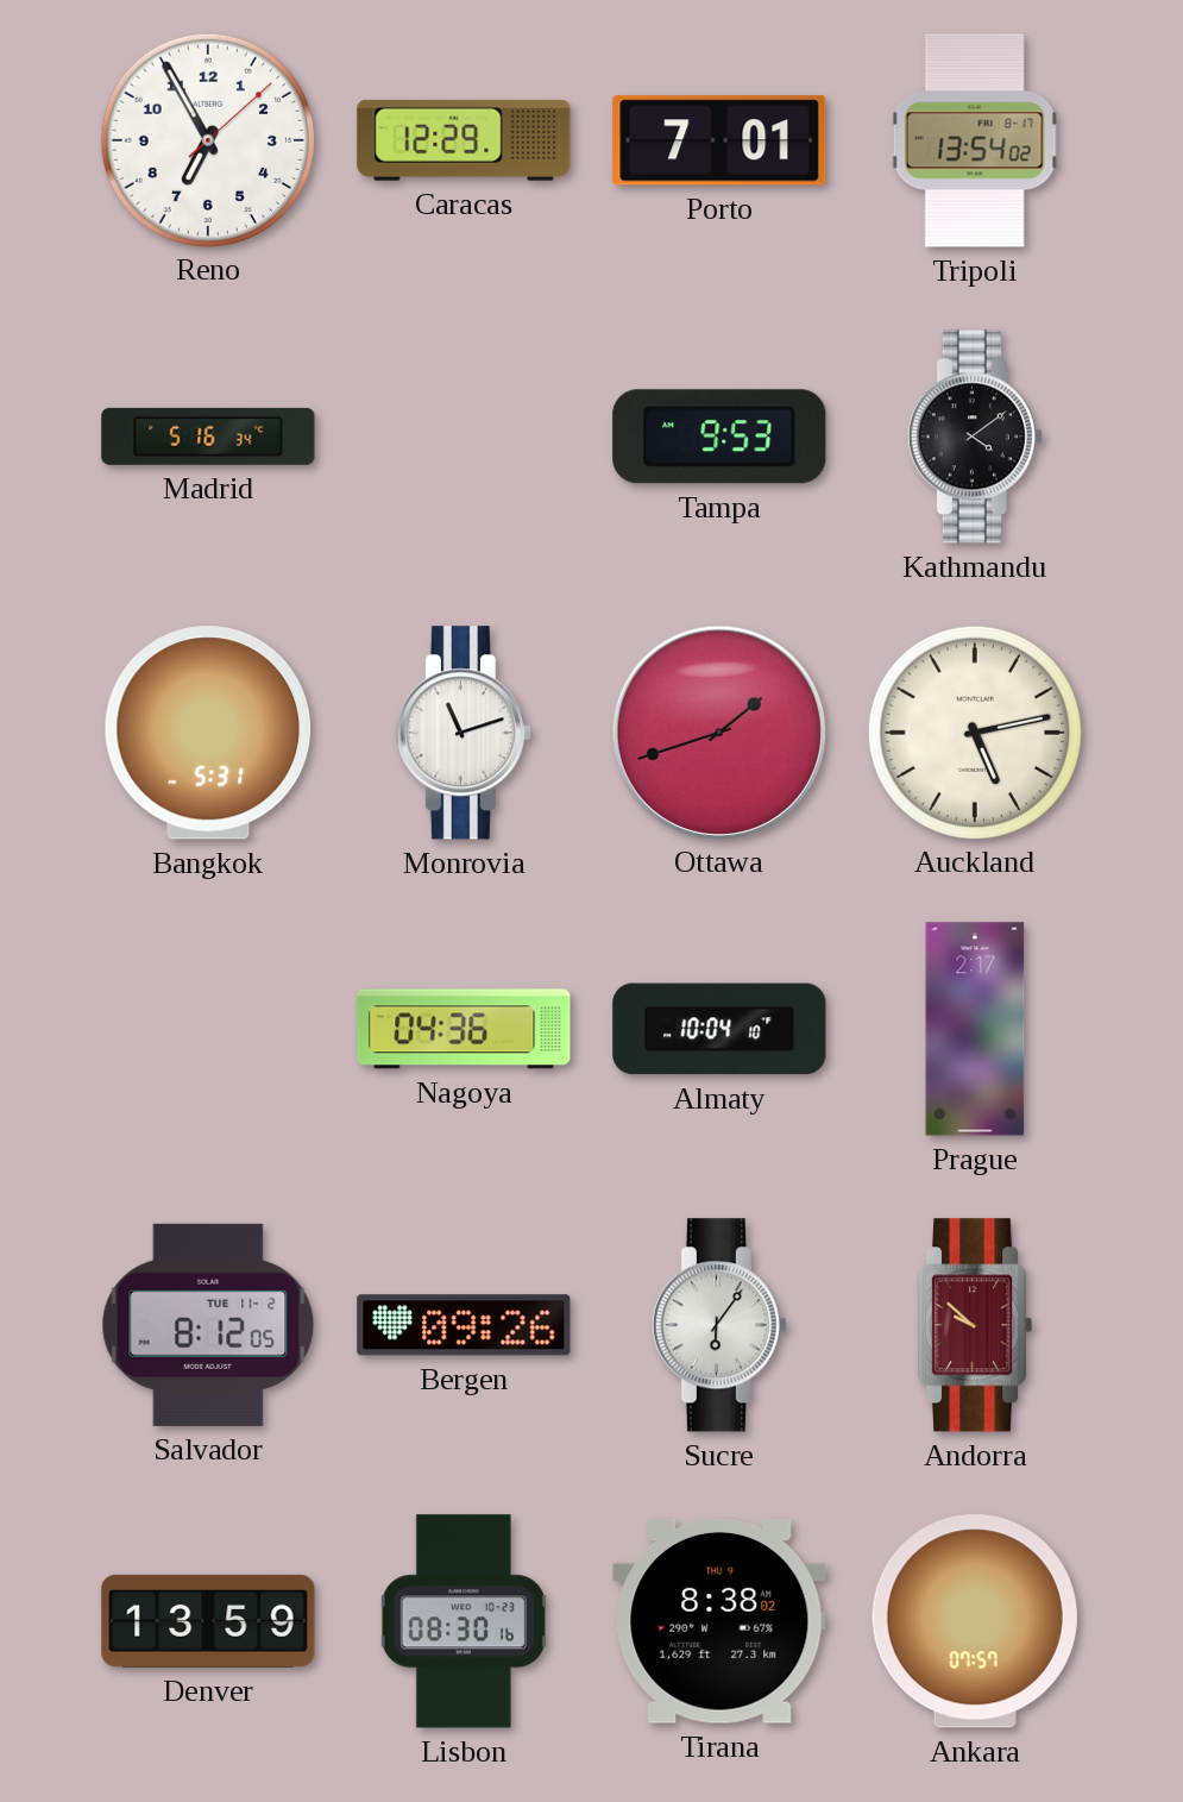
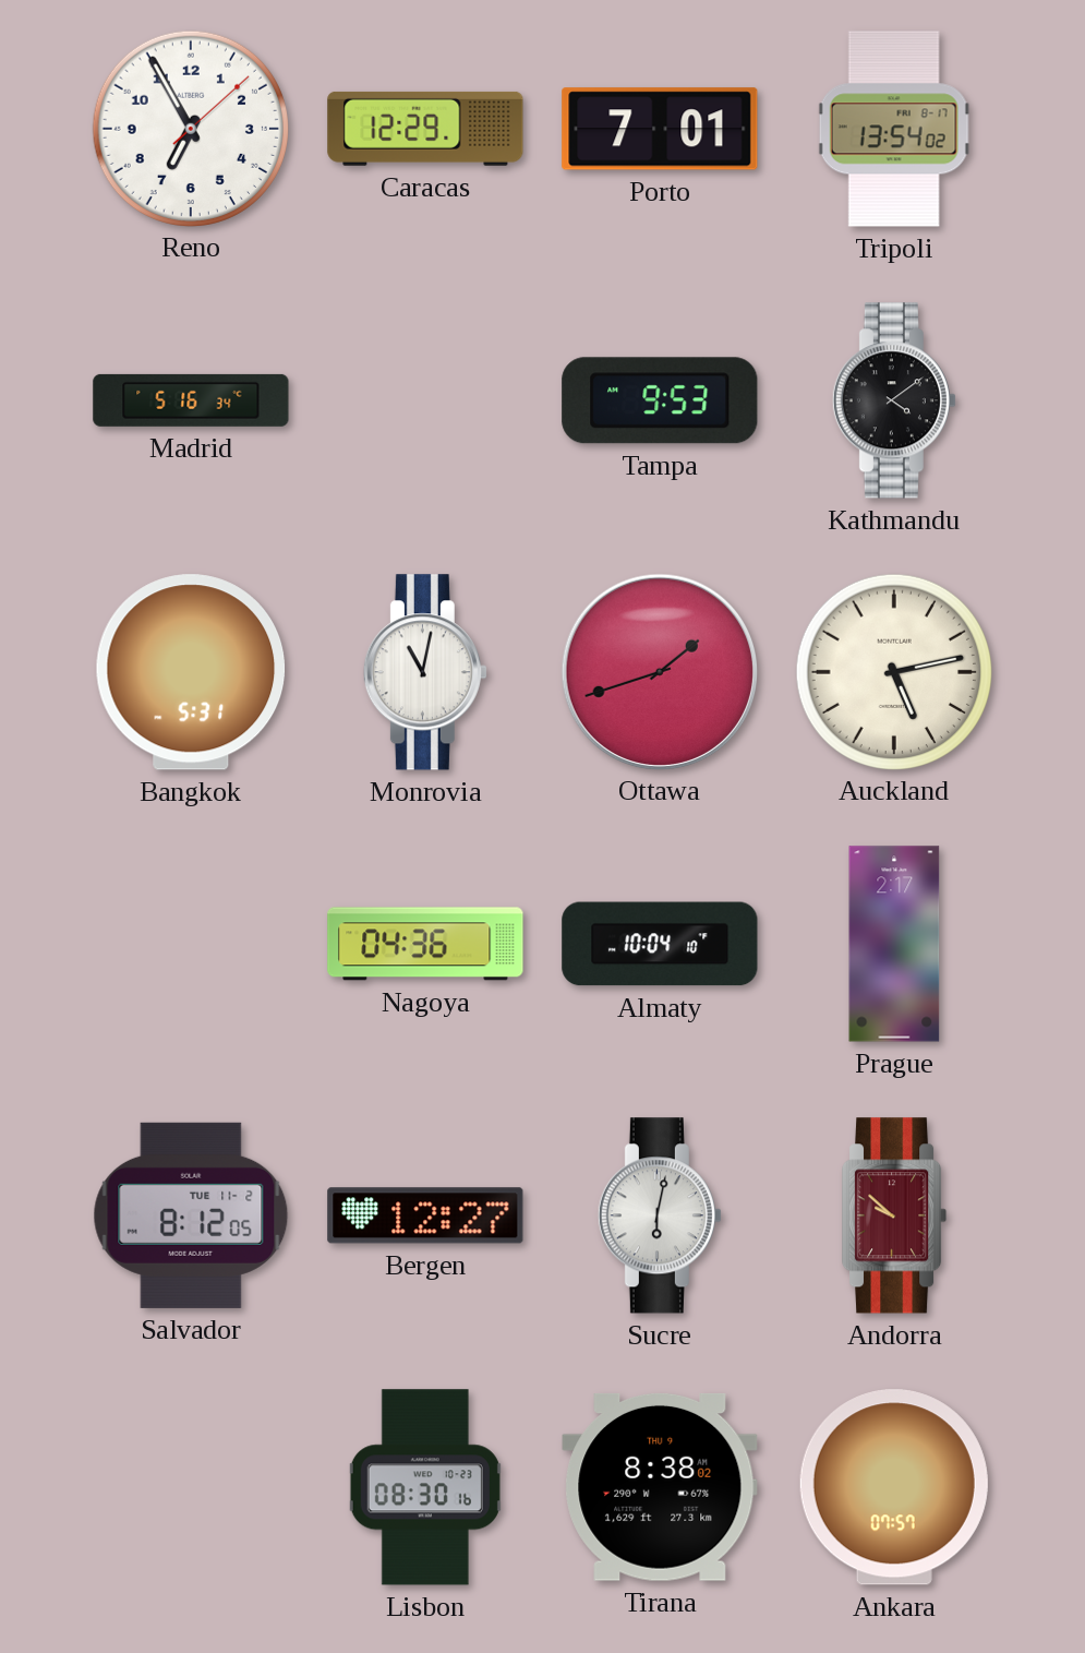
Monrovia: 11:12 -> 11:02
Bergen: 09:26 -> 12:27
Sucre: 6:06 -> 6:02
Denver: 13:59 -> none
